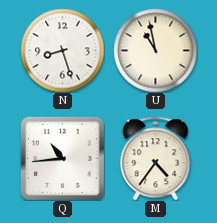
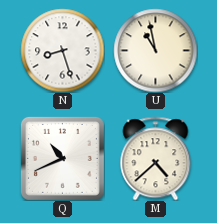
Q: 10:44 -> 10:41
M: 4:36 -> 4:38
